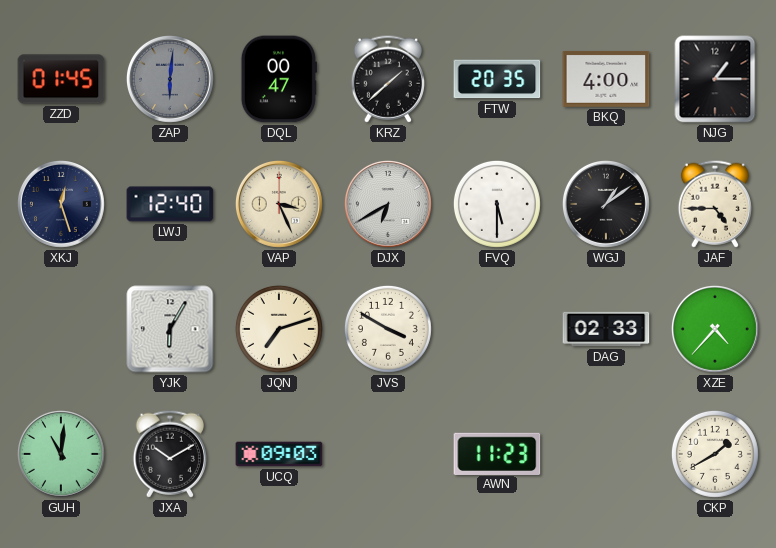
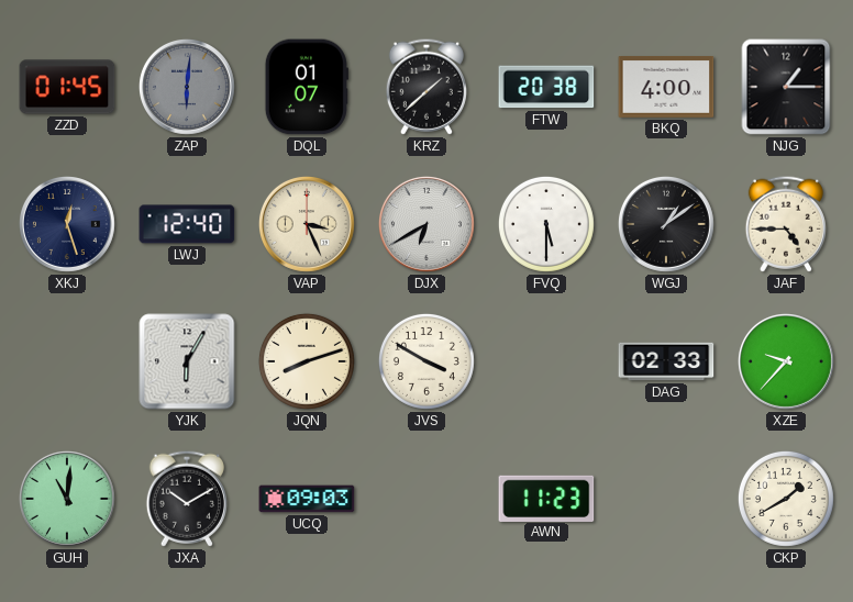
DQL: 00:47 -> 01:07
FTW: 20:35 -> 20:38
JQN: 7:12 -> 8:12
XZE: 4:37 -> 9:37
